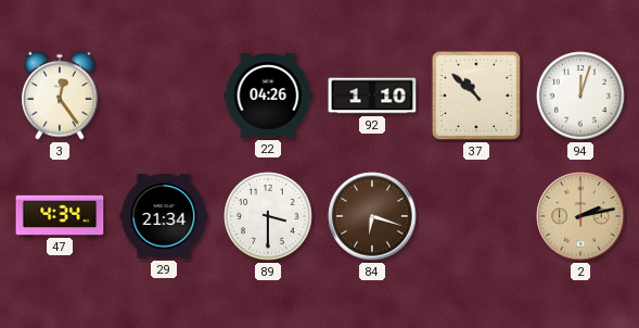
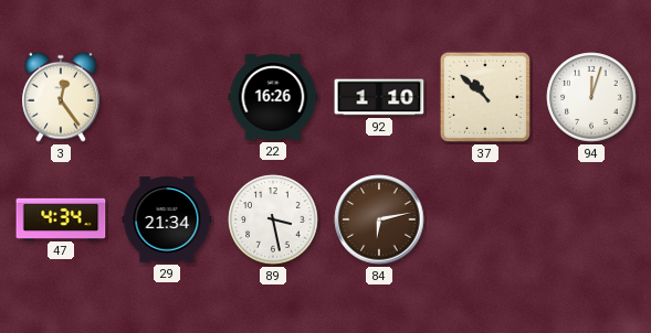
22: 04:26 -> 16:26
89: 3:30 -> 3:28
84: 6:18 -> 6:13
2: 2:13 -> none
